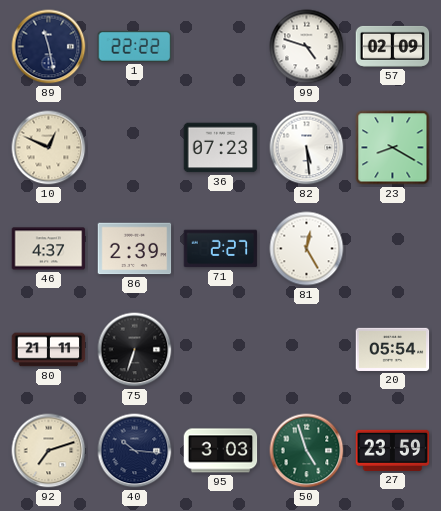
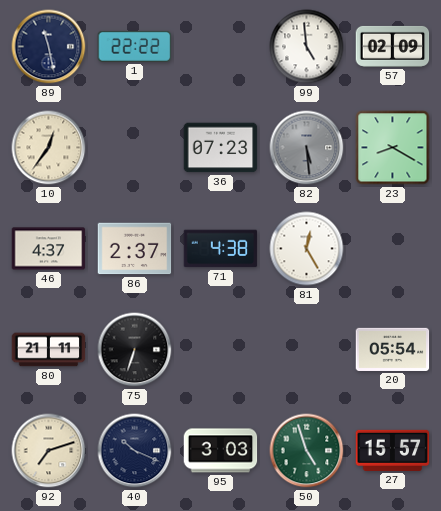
99: 4:48 -> 4:59
10: 12:49 -> 12:36
82 dial: white -> grey
86: 2:39 -> 2:37
71: 2:27 -> 4:38
40: 10:16 -> 10:19
27: 23:59 -> 15:57
